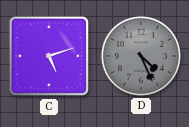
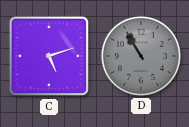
D: 4:26 -> 10:55
